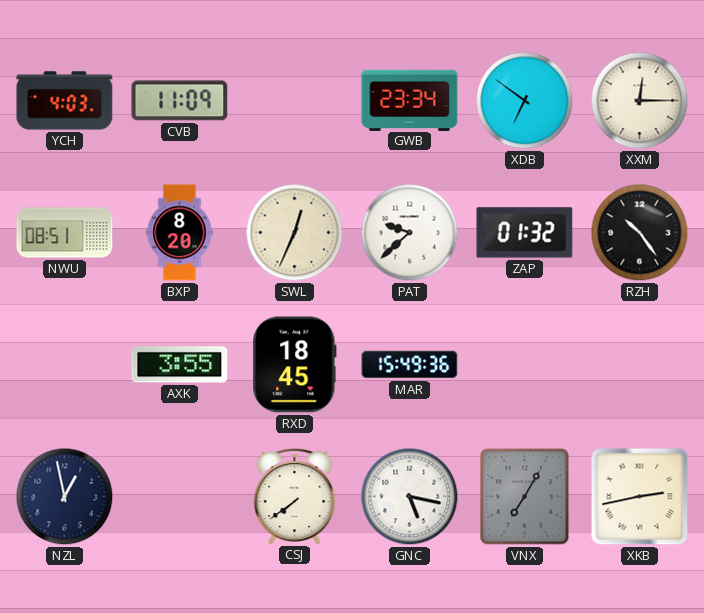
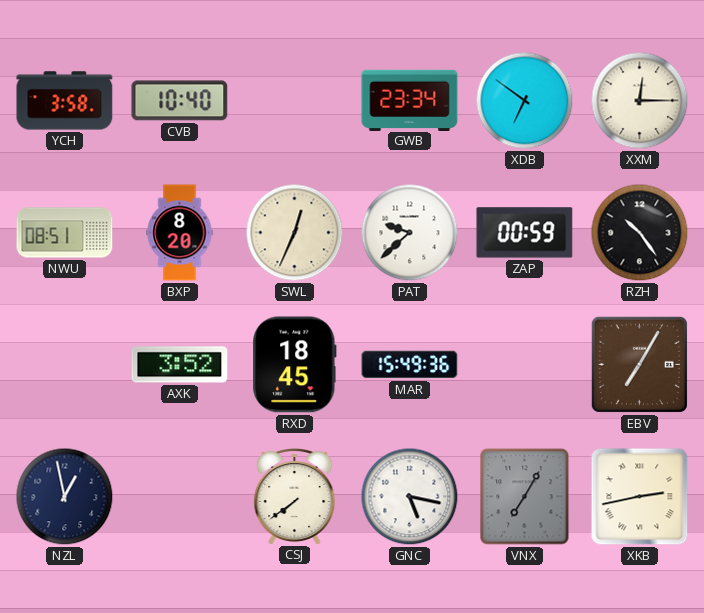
YCH: 4:03 -> 3:58
CVB: 11:09 -> 10:40
ZAP: 01:32 -> 00:59
AXK: 3:55 -> 3:52
EBV: none -> 7:05
